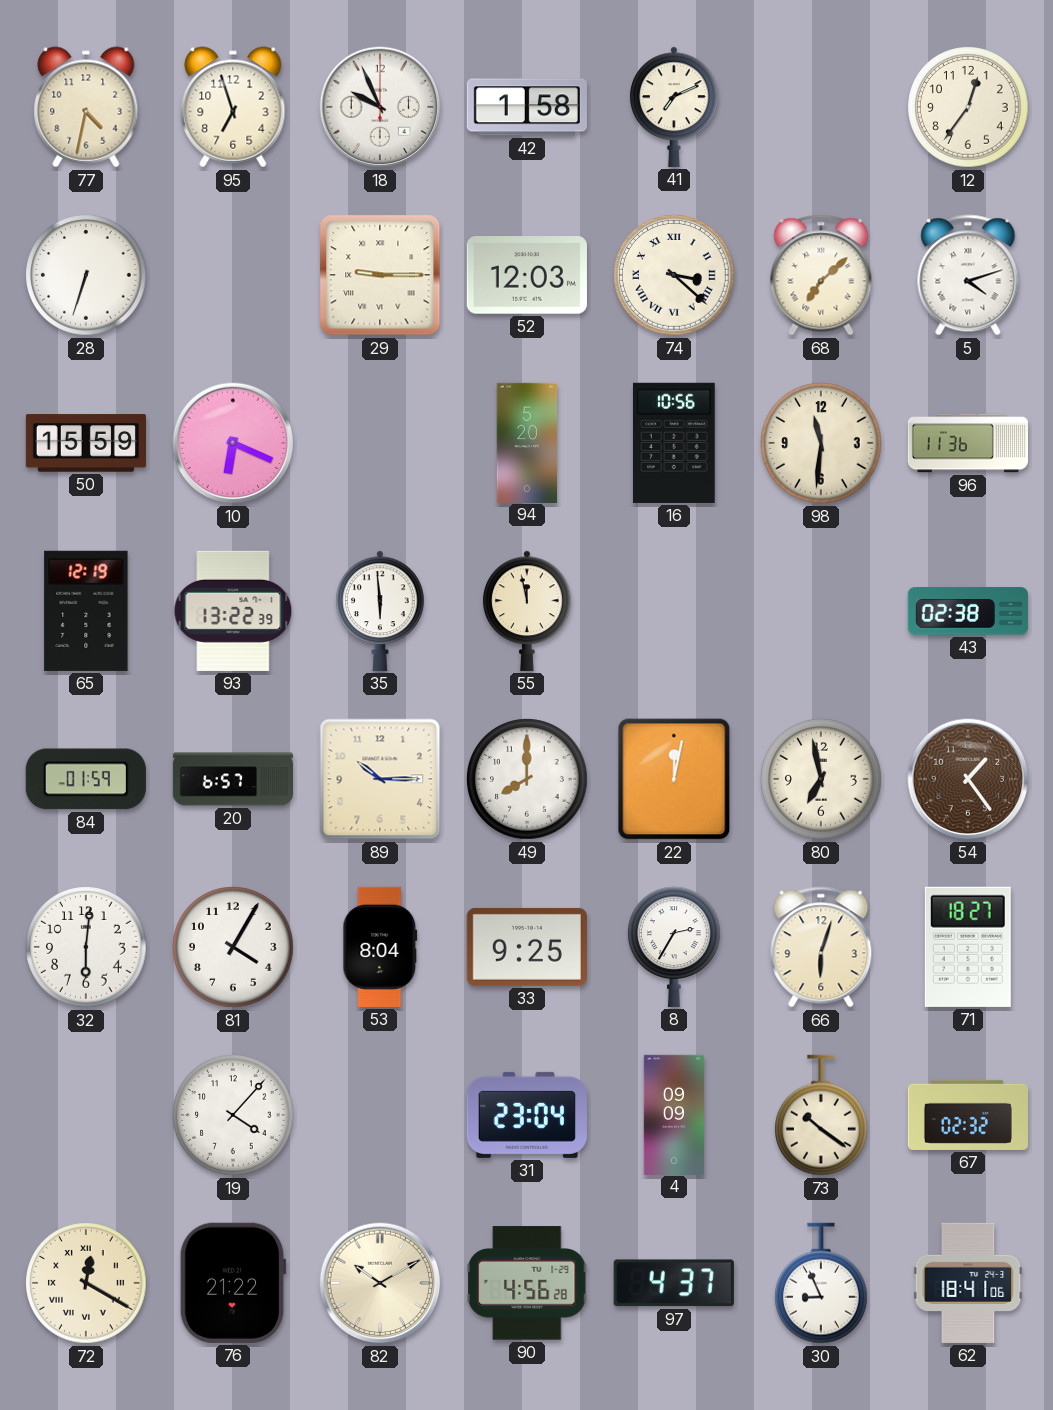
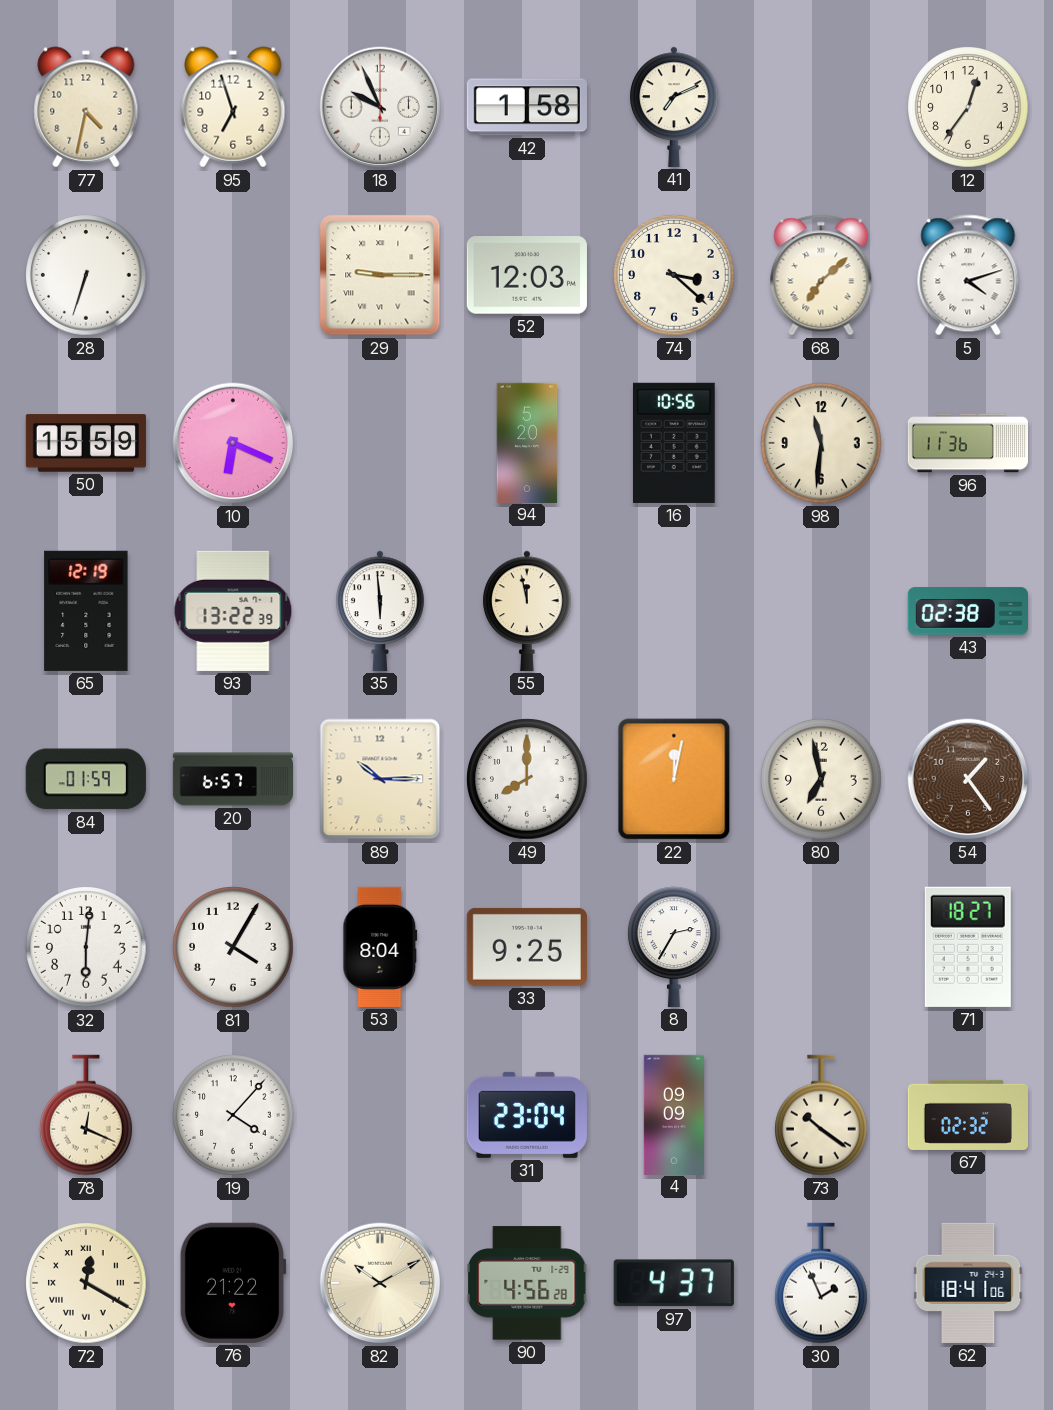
74 numerals: Roman -> Arabic
66: 6:03 -> none
78: none -> 12:19
30: 8:56 -> 1:56
